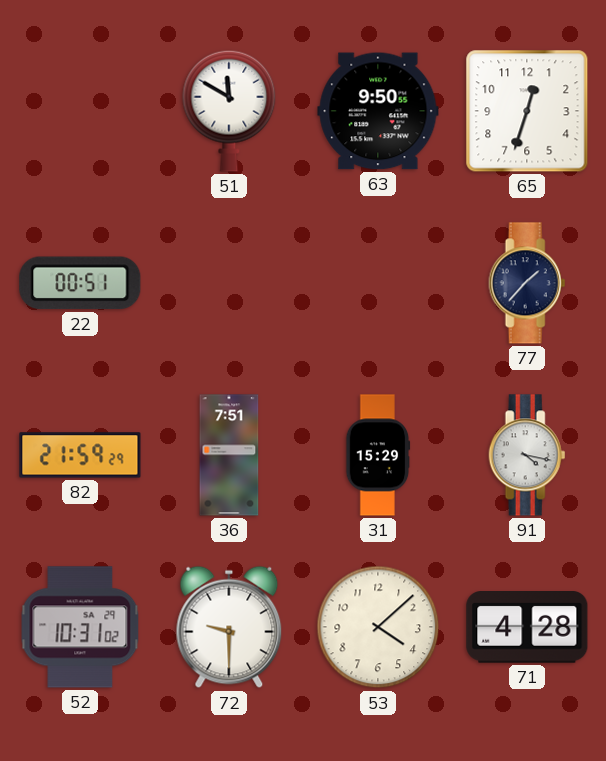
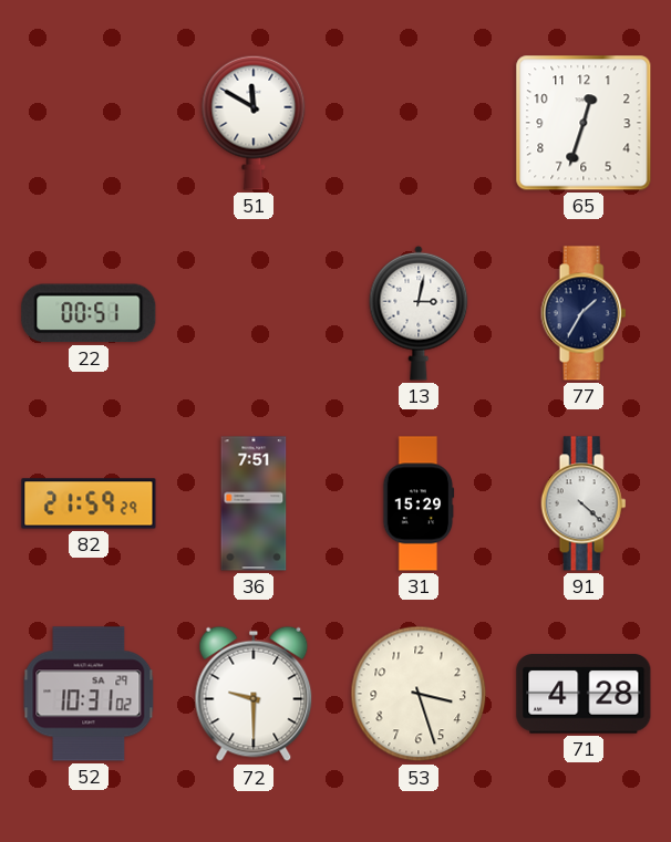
63: 9:50 -> none
13: none -> 3:02
77: 1:37 -> 1:35
91: 4:17 -> 4:22
53: 4:08 -> 3:27
